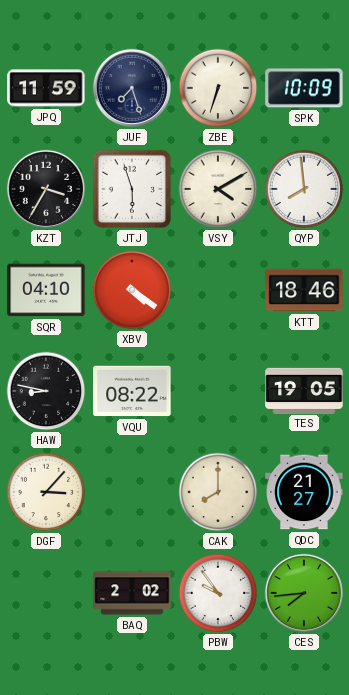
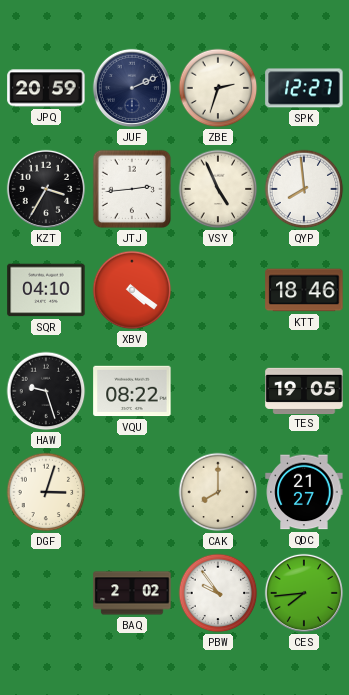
JPQ: 11:59 -> 20:59
JUF: 7:27 -> 2:11
ZBE: 6:33 -> 2:33
SPK: 10:09 -> 12:27
JTJ: 5:57 -> 2:44
VSY: 4:10 -> 4:56
HAW: 8:47 -> 9:27
DGF: 3:07 -> 3:03
